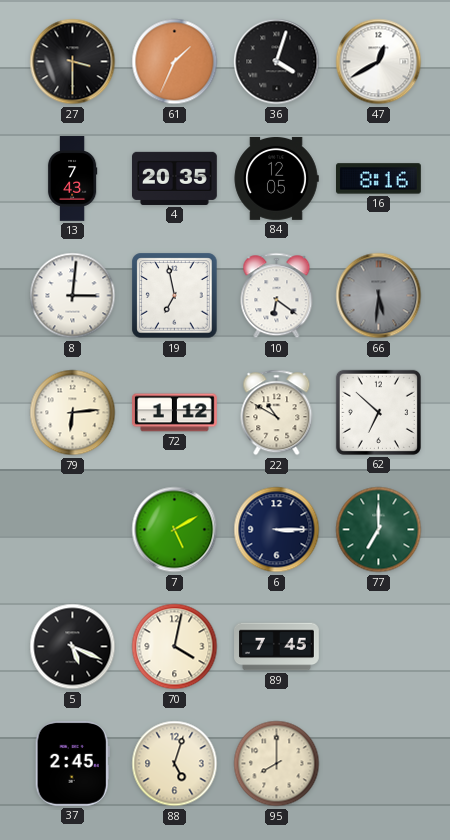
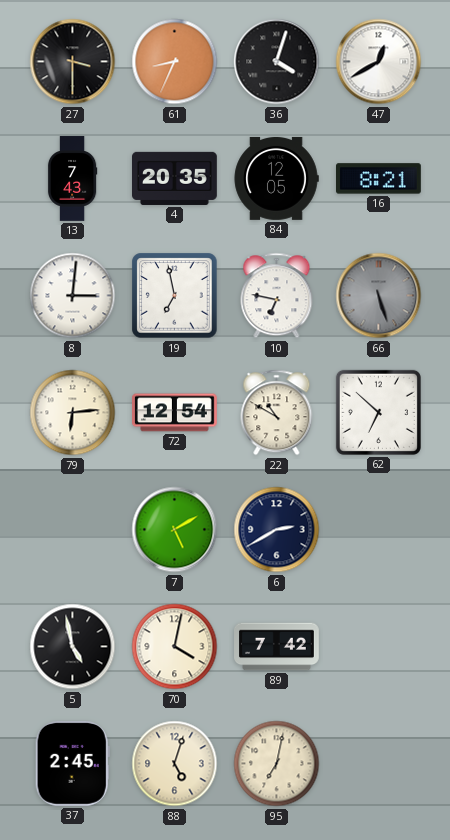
61: 1:34 -> 8:34
16: 8:16 -> 8:21
10: 6:21 -> 6:47
66: 5:31 -> 5:27
72: 1:12 -> 12:54
6: 3:15 -> 2:40
77: 7:00 -> none
5: 5:19 -> 4:58
89: 7:45 -> 7:42
95: 8:00 -> 7:02
